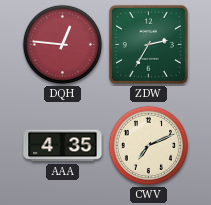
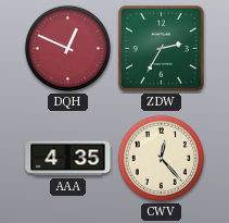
DQH: 12:46 -> 12:49
CWV: 7:11 -> 12:23
